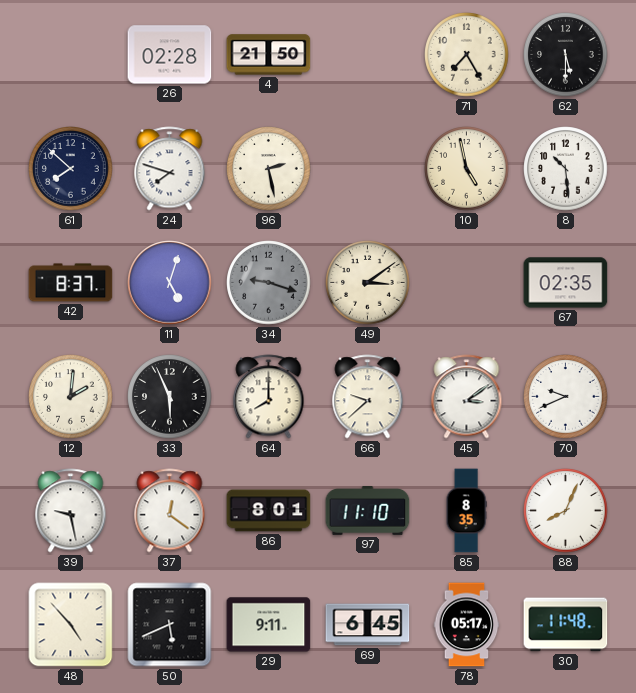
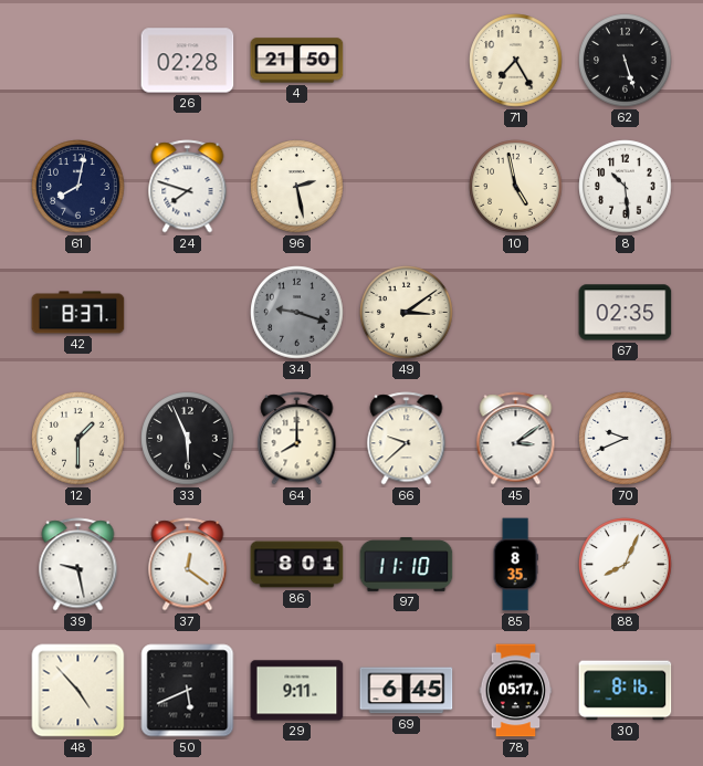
62: 5:30 -> 5:27
61: 7:52 -> 8:02
11: 5:03 -> none
12: 2:01 -> 1:30
30: 11:48 -> 8:16
